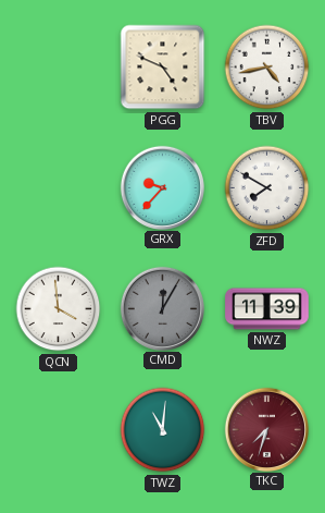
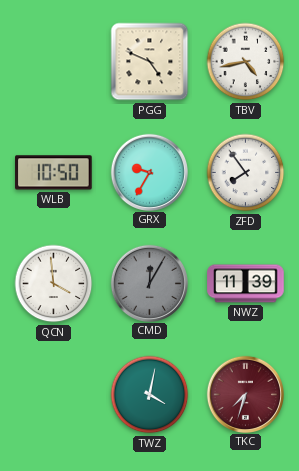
WLB: none -> 10:50
GRX: 9:37 -> 9:35
ZFD: 7:50 -> 7:54
TWZ: 11:01 -> 4:02
